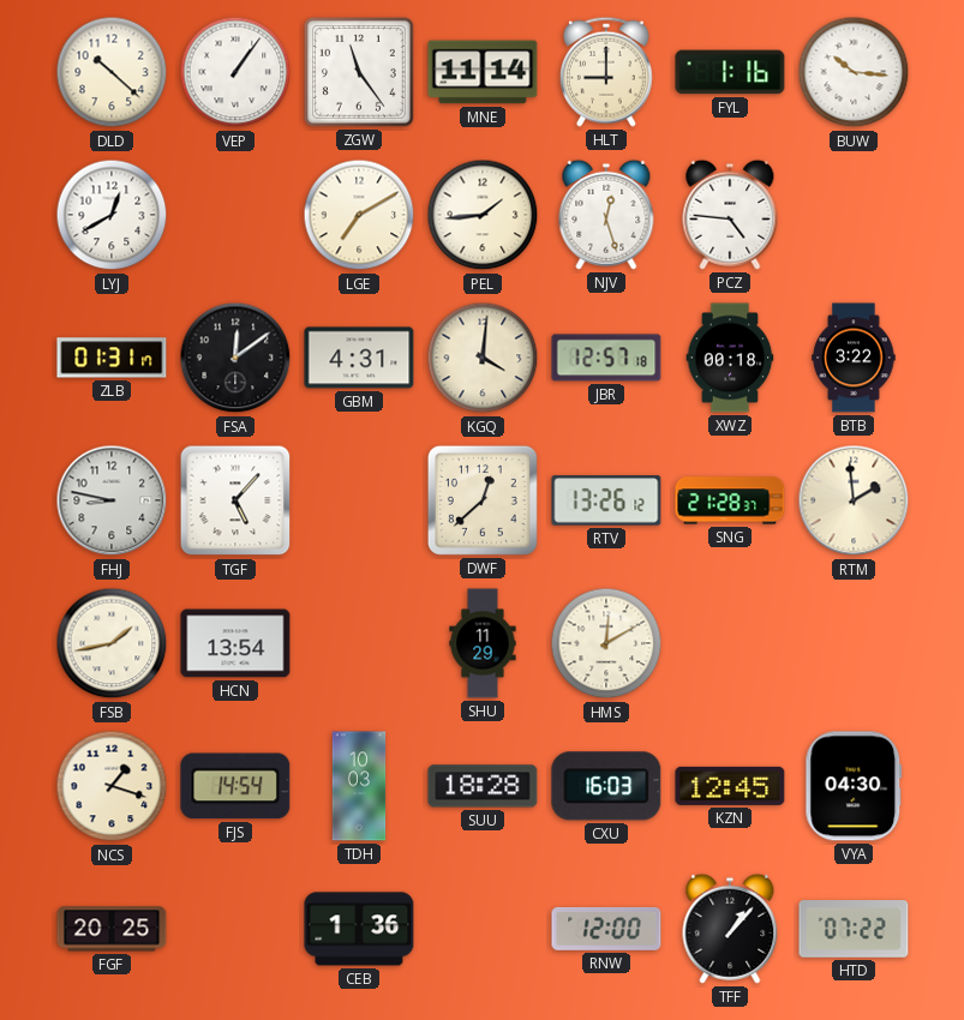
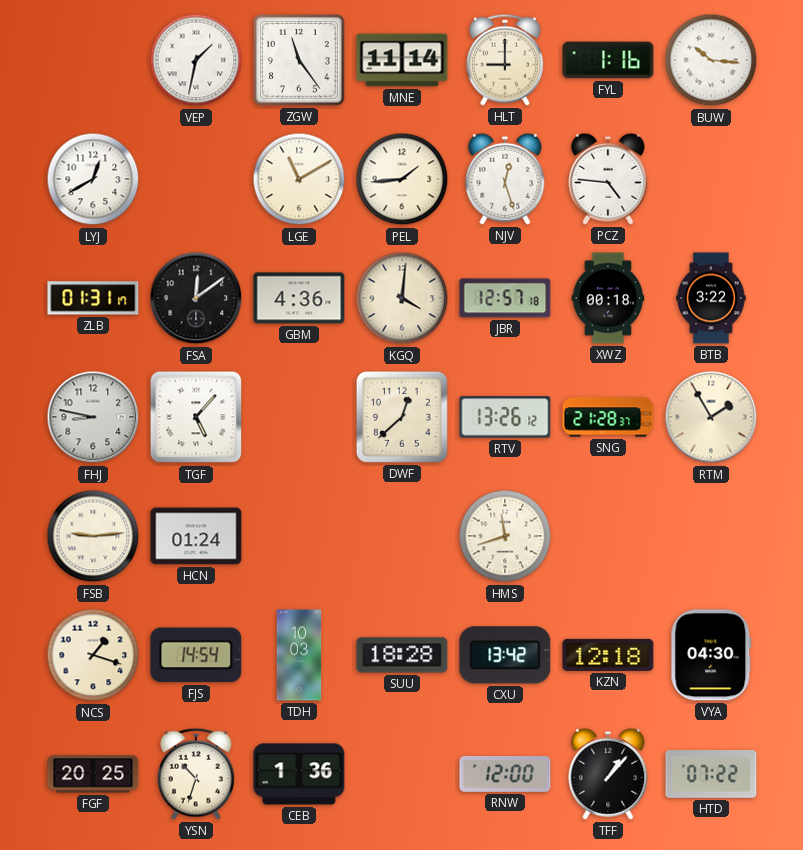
DLD: 10:22 -> none
VEP: 1:06 -> 1:32
LGE: 7:10 -> 11:10
GBM: 4:31 -> 4:36
RTM: 1:59 -> 1:55
FSB: 1:43 -> 9:14
HCN: 13:54 -> 01:24
SHU: 11:29 -> none
HMS: 12:10 -> 11:42
CXU: 16:03 -> 13:42
KZN: 12:45 -> 12:18
YSN: none -> 10:33
